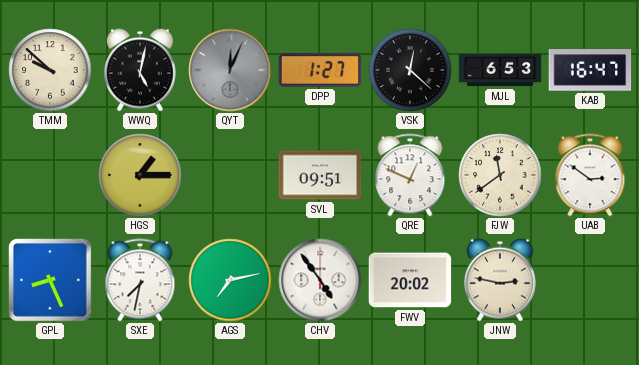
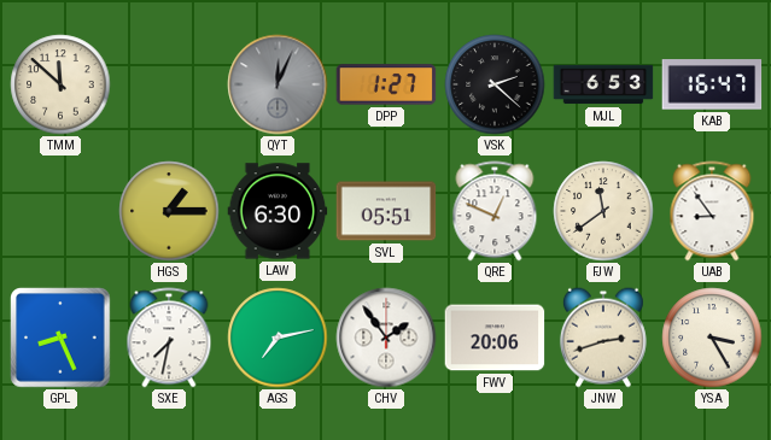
TMM: 9:52 -> 11:52
WWQ: 5:02 -> none
VSK: 12:22 -> 2:22
LAW: none -> 6:30
SVL: 09:51 -> 05:51
UAB: 2:51 -> 8:54
CHV: 4:54 -> 1:54
FWV: 20:02 -> 20:06
JNW: 2:47 -> 2:42
YSA: none -> 3:25
